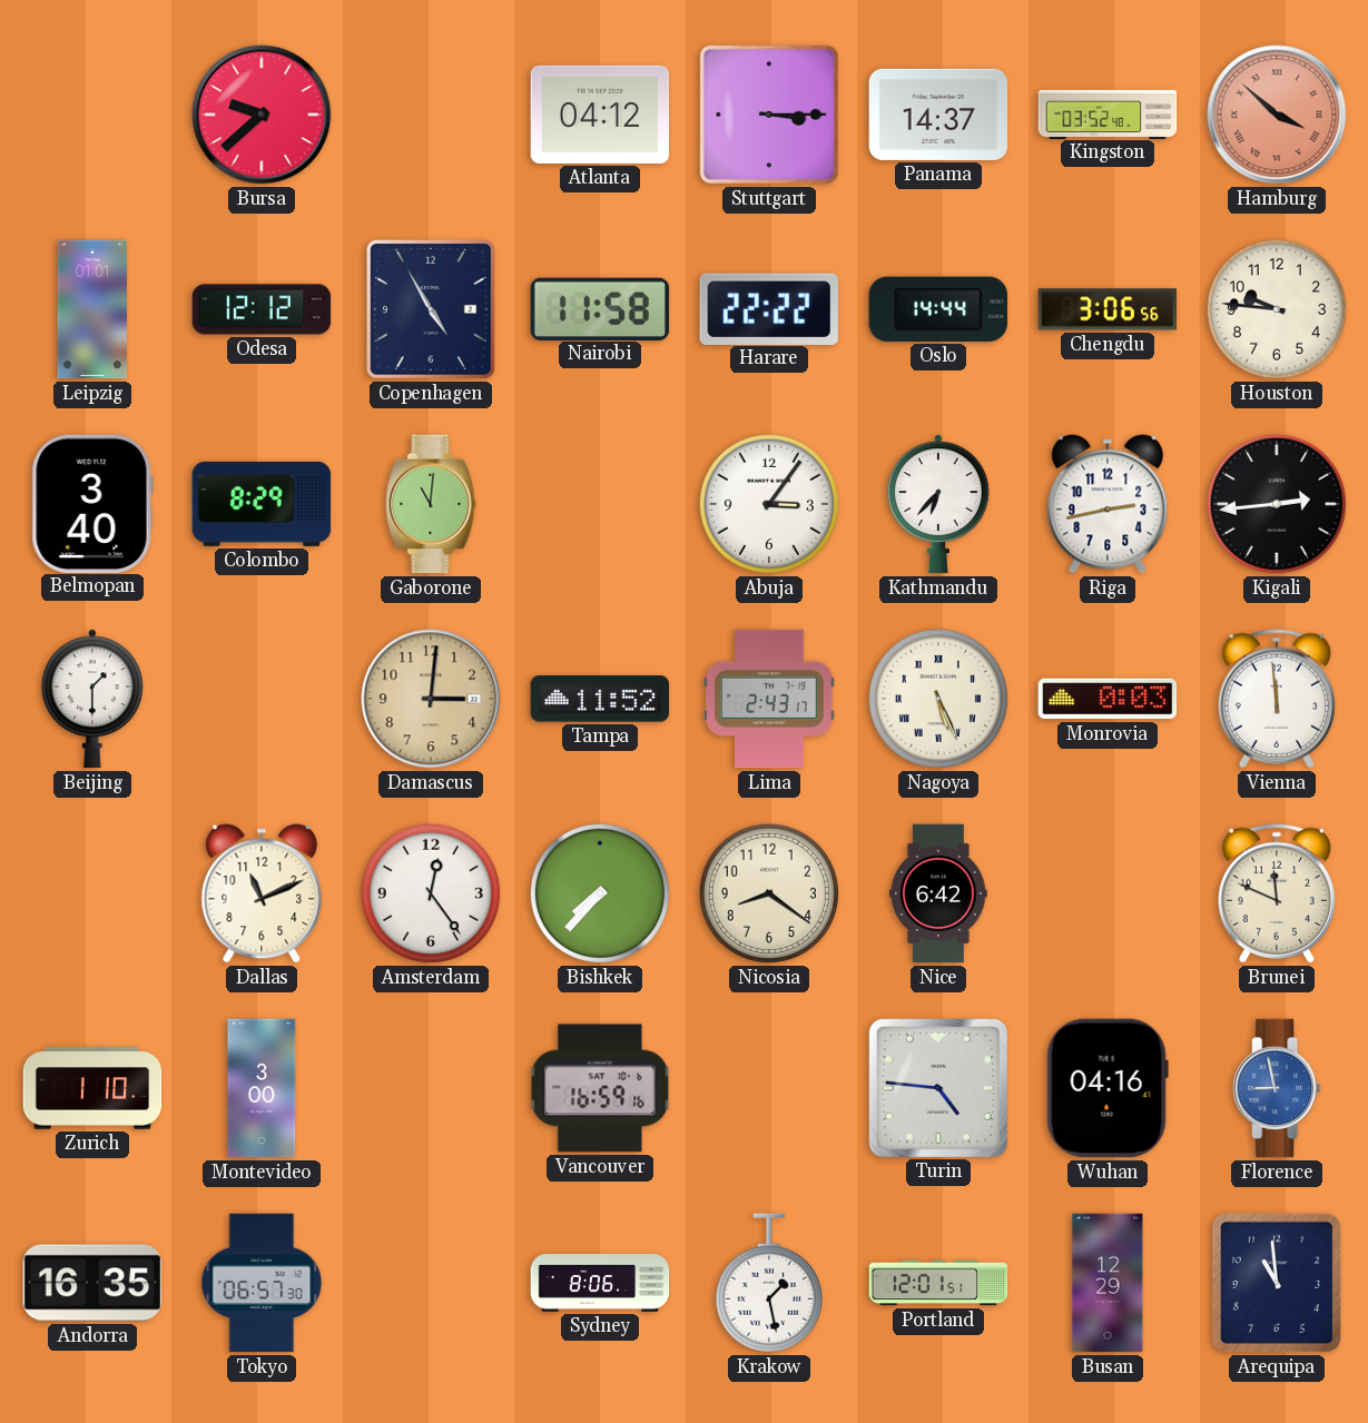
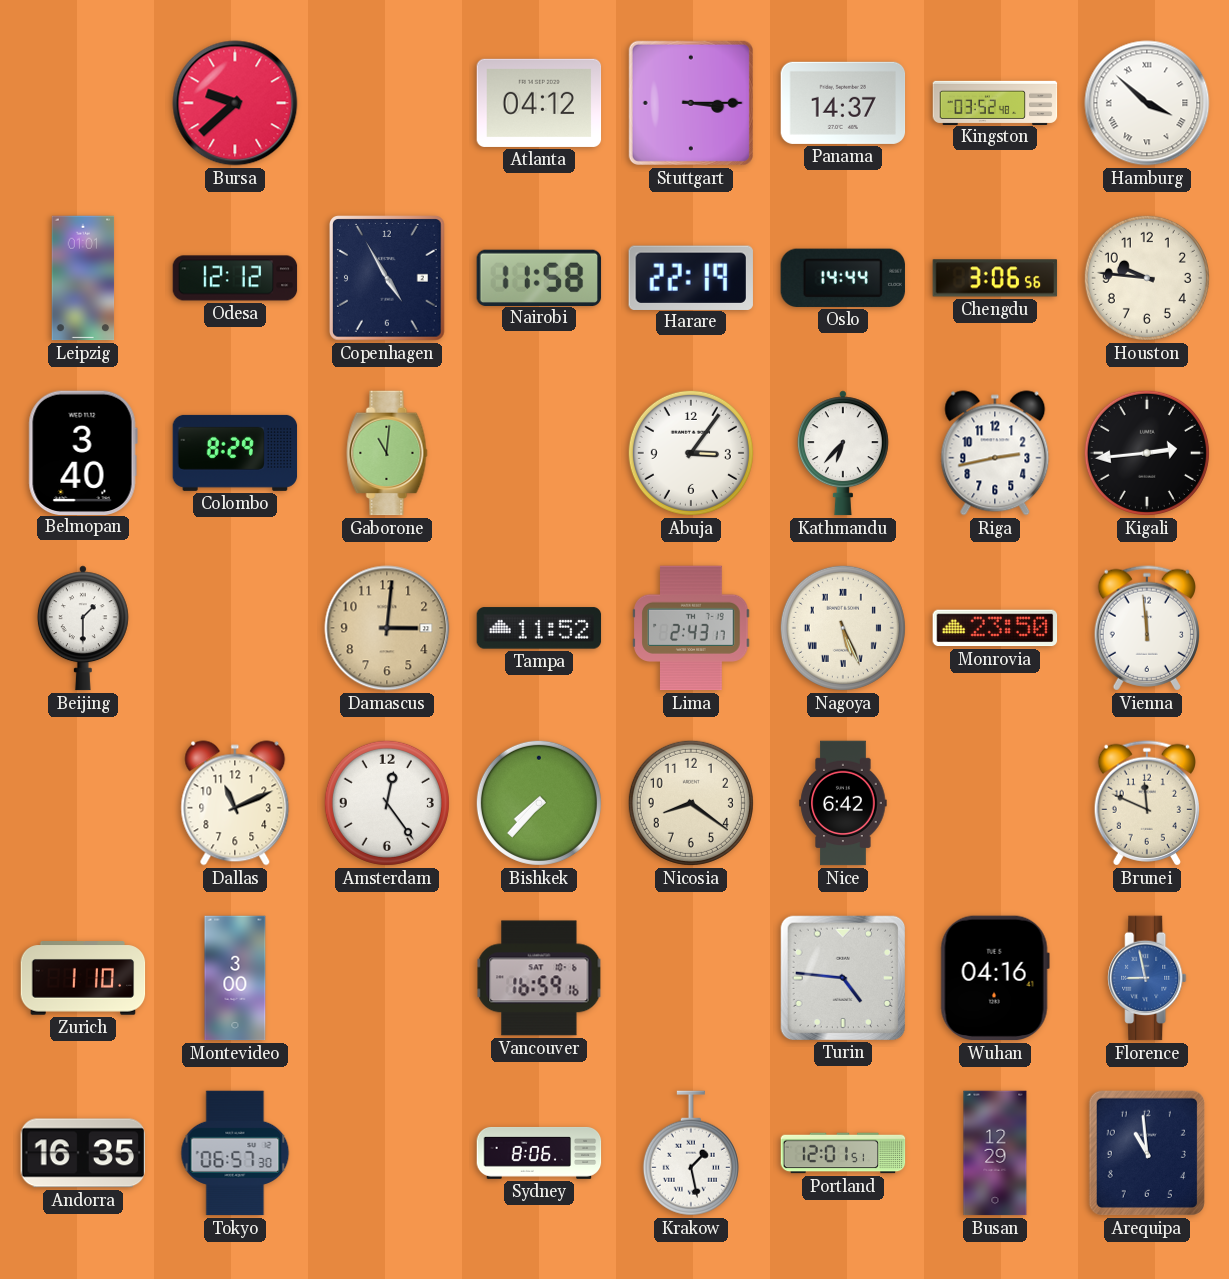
Hamburg dial: salmon -> white
Harare: 22:22 -> 22:19
Monrovia: 0:03 -> 23:50
